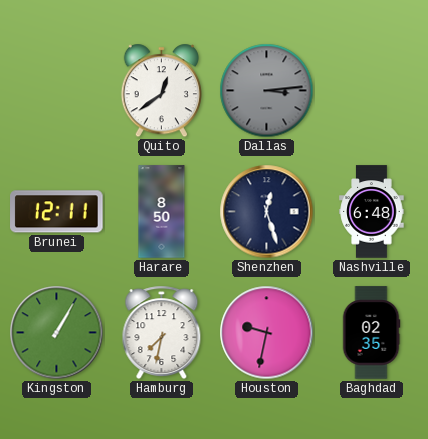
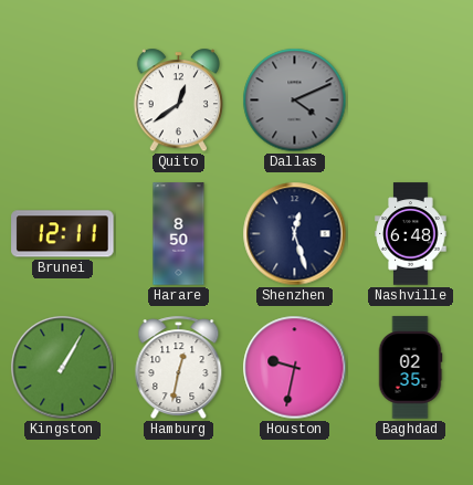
Dallas: 3:14 -> 4:11
Hamburg: 7:32 -> 12:32
